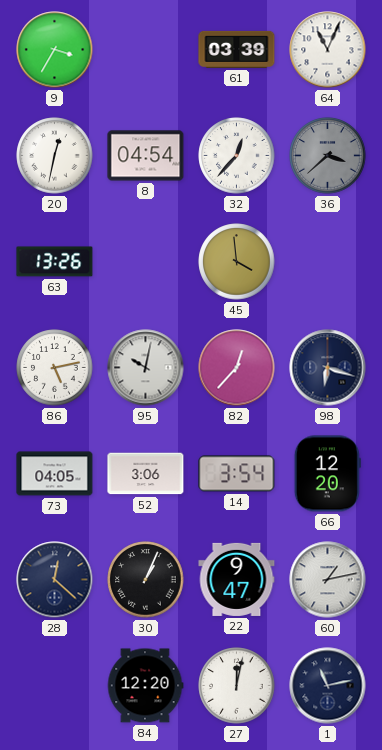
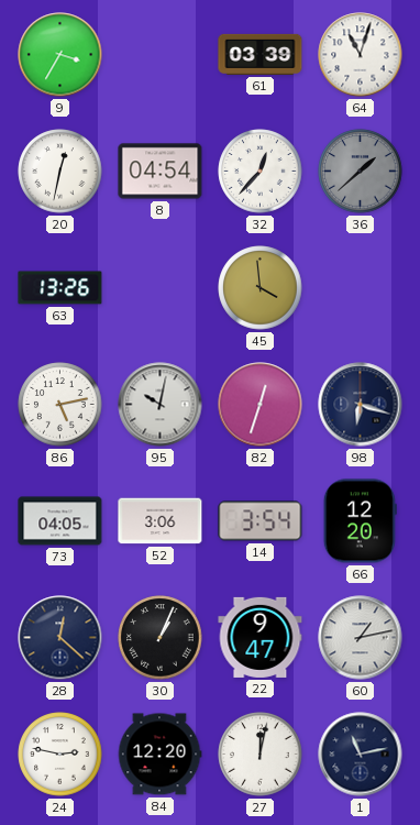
64: 11:04 -> 11:03
36: 3:38 -> 1:38
82: 12:37 -> 12:33
24: none -> 2:47
